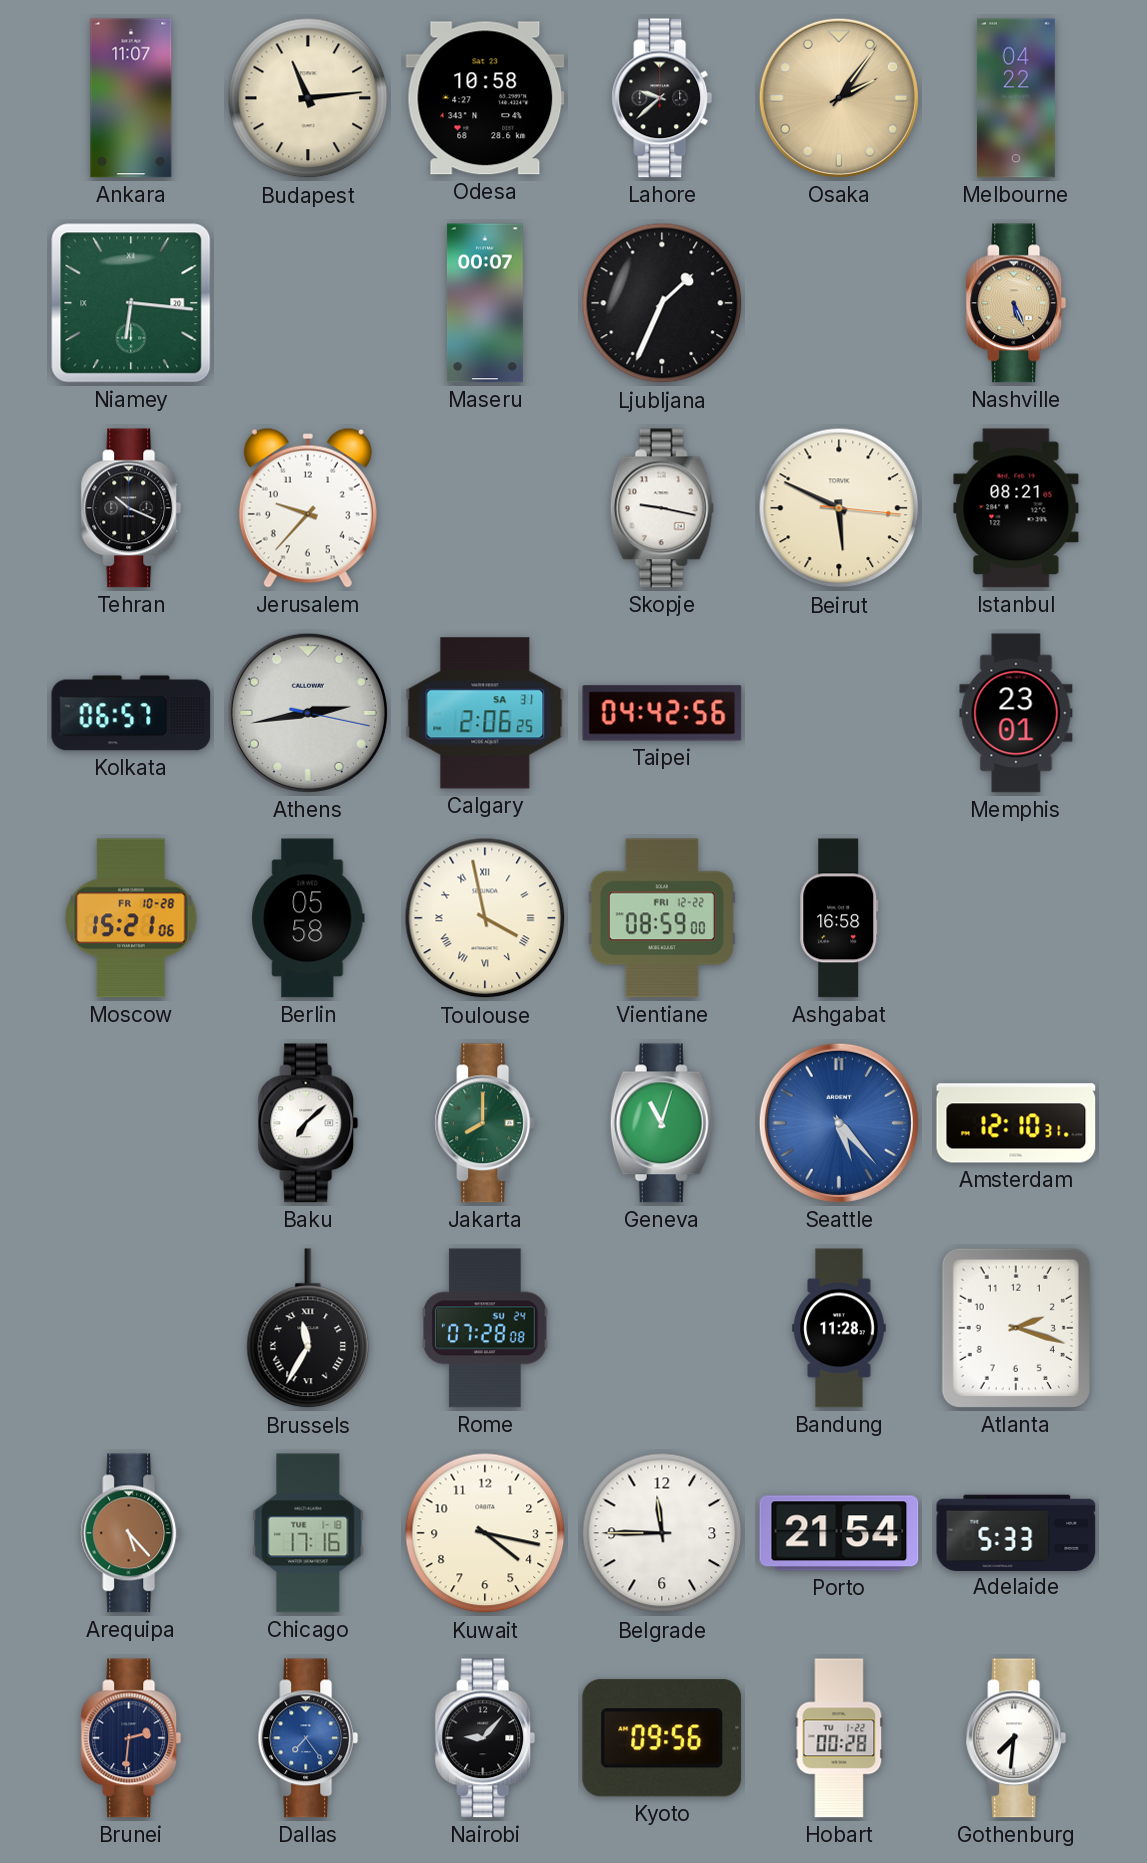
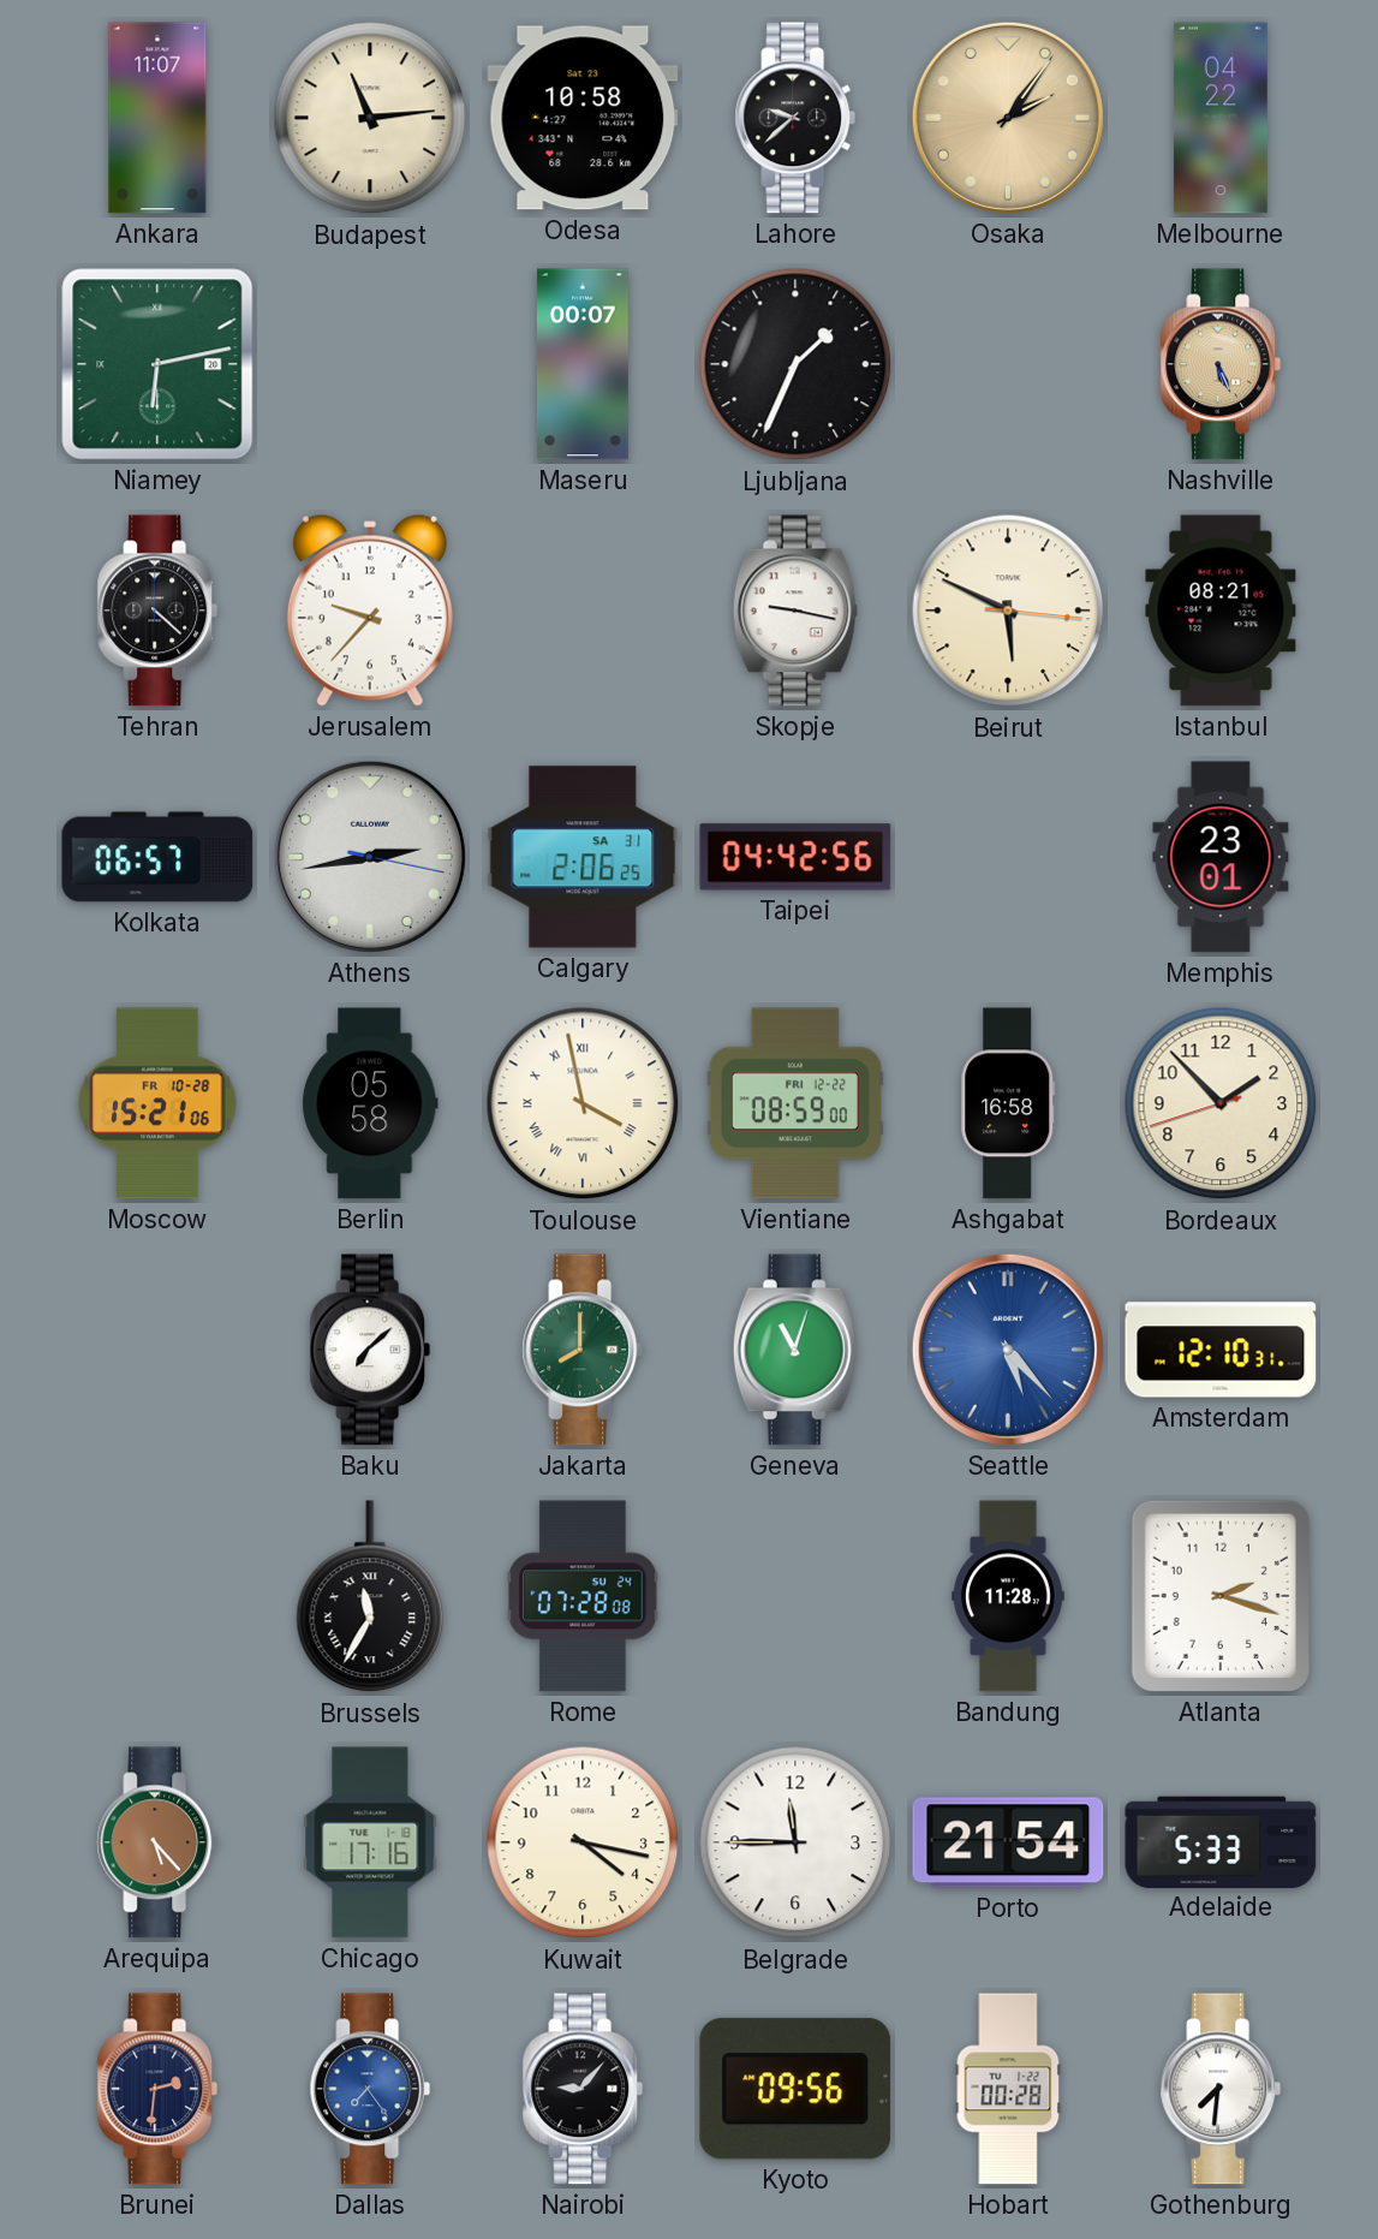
Niamey: 6:16 -> 6:13
Tehran: 10:19 -> 4:22
Bordeaux: none -> 1:52
